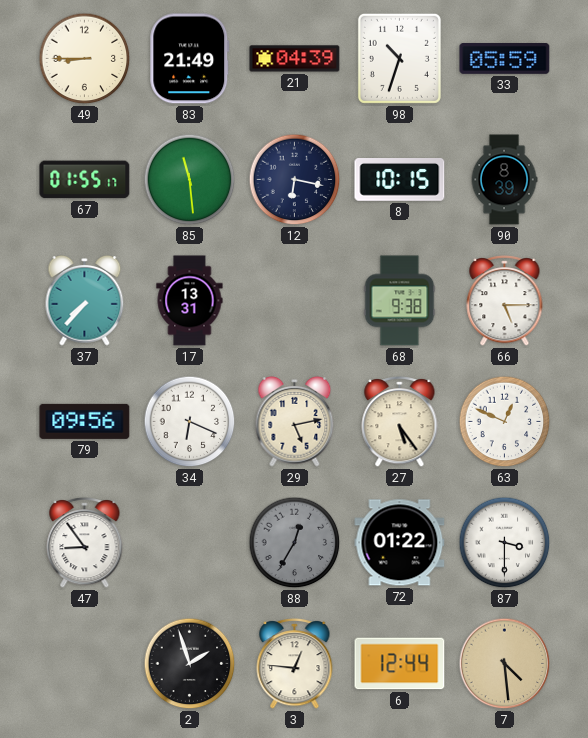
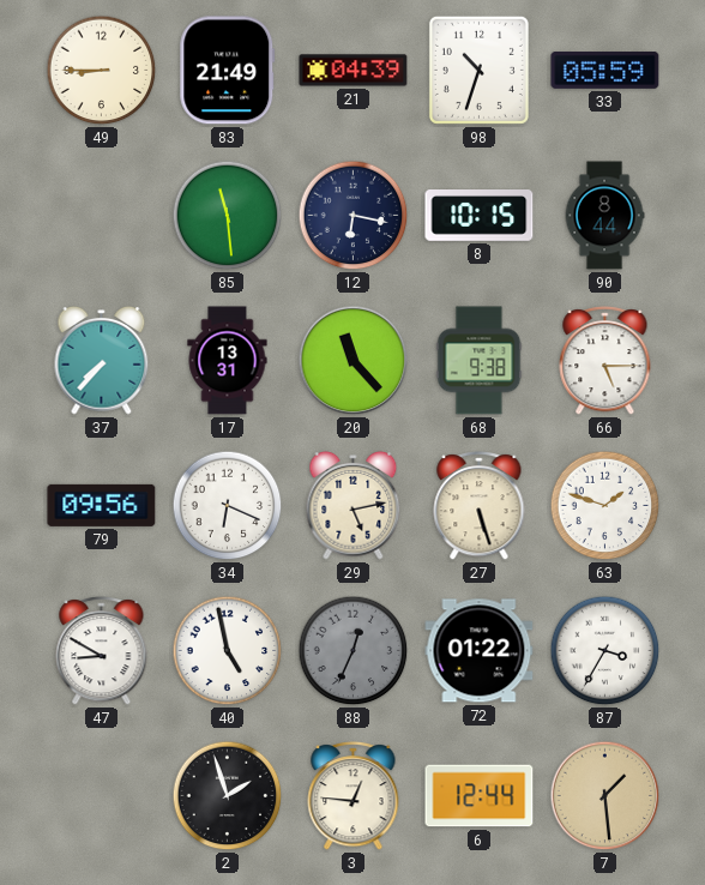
67: 01:55 -> none
90: 8:39 -> 8:44
20: none -> 11:23
27: 5:24 -> 5:27
63: 12:49 -> 1:48
47: 8:54 -> 8:50
40: none -> 4:58
88: 12:35 -> 12:34
87: 3:30 -> 3:35
7: 4:29 -> 1:29
